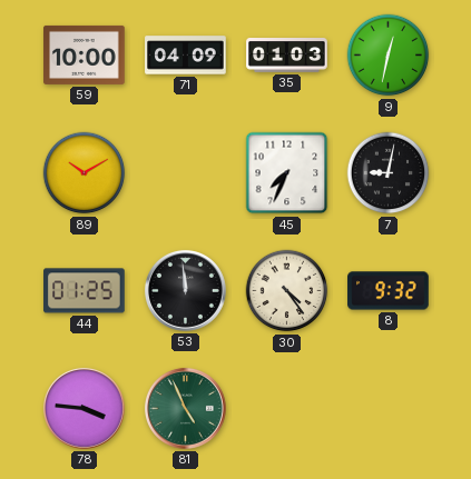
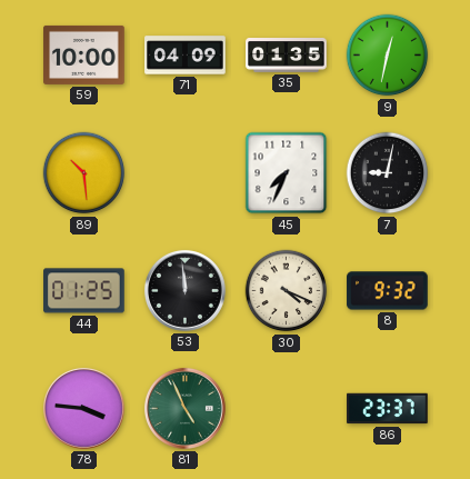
35: 01:03 -> 01:35
89: 10:10 -> 10:29
30: 4:24 -> 4:19
86: none -> 23:37
